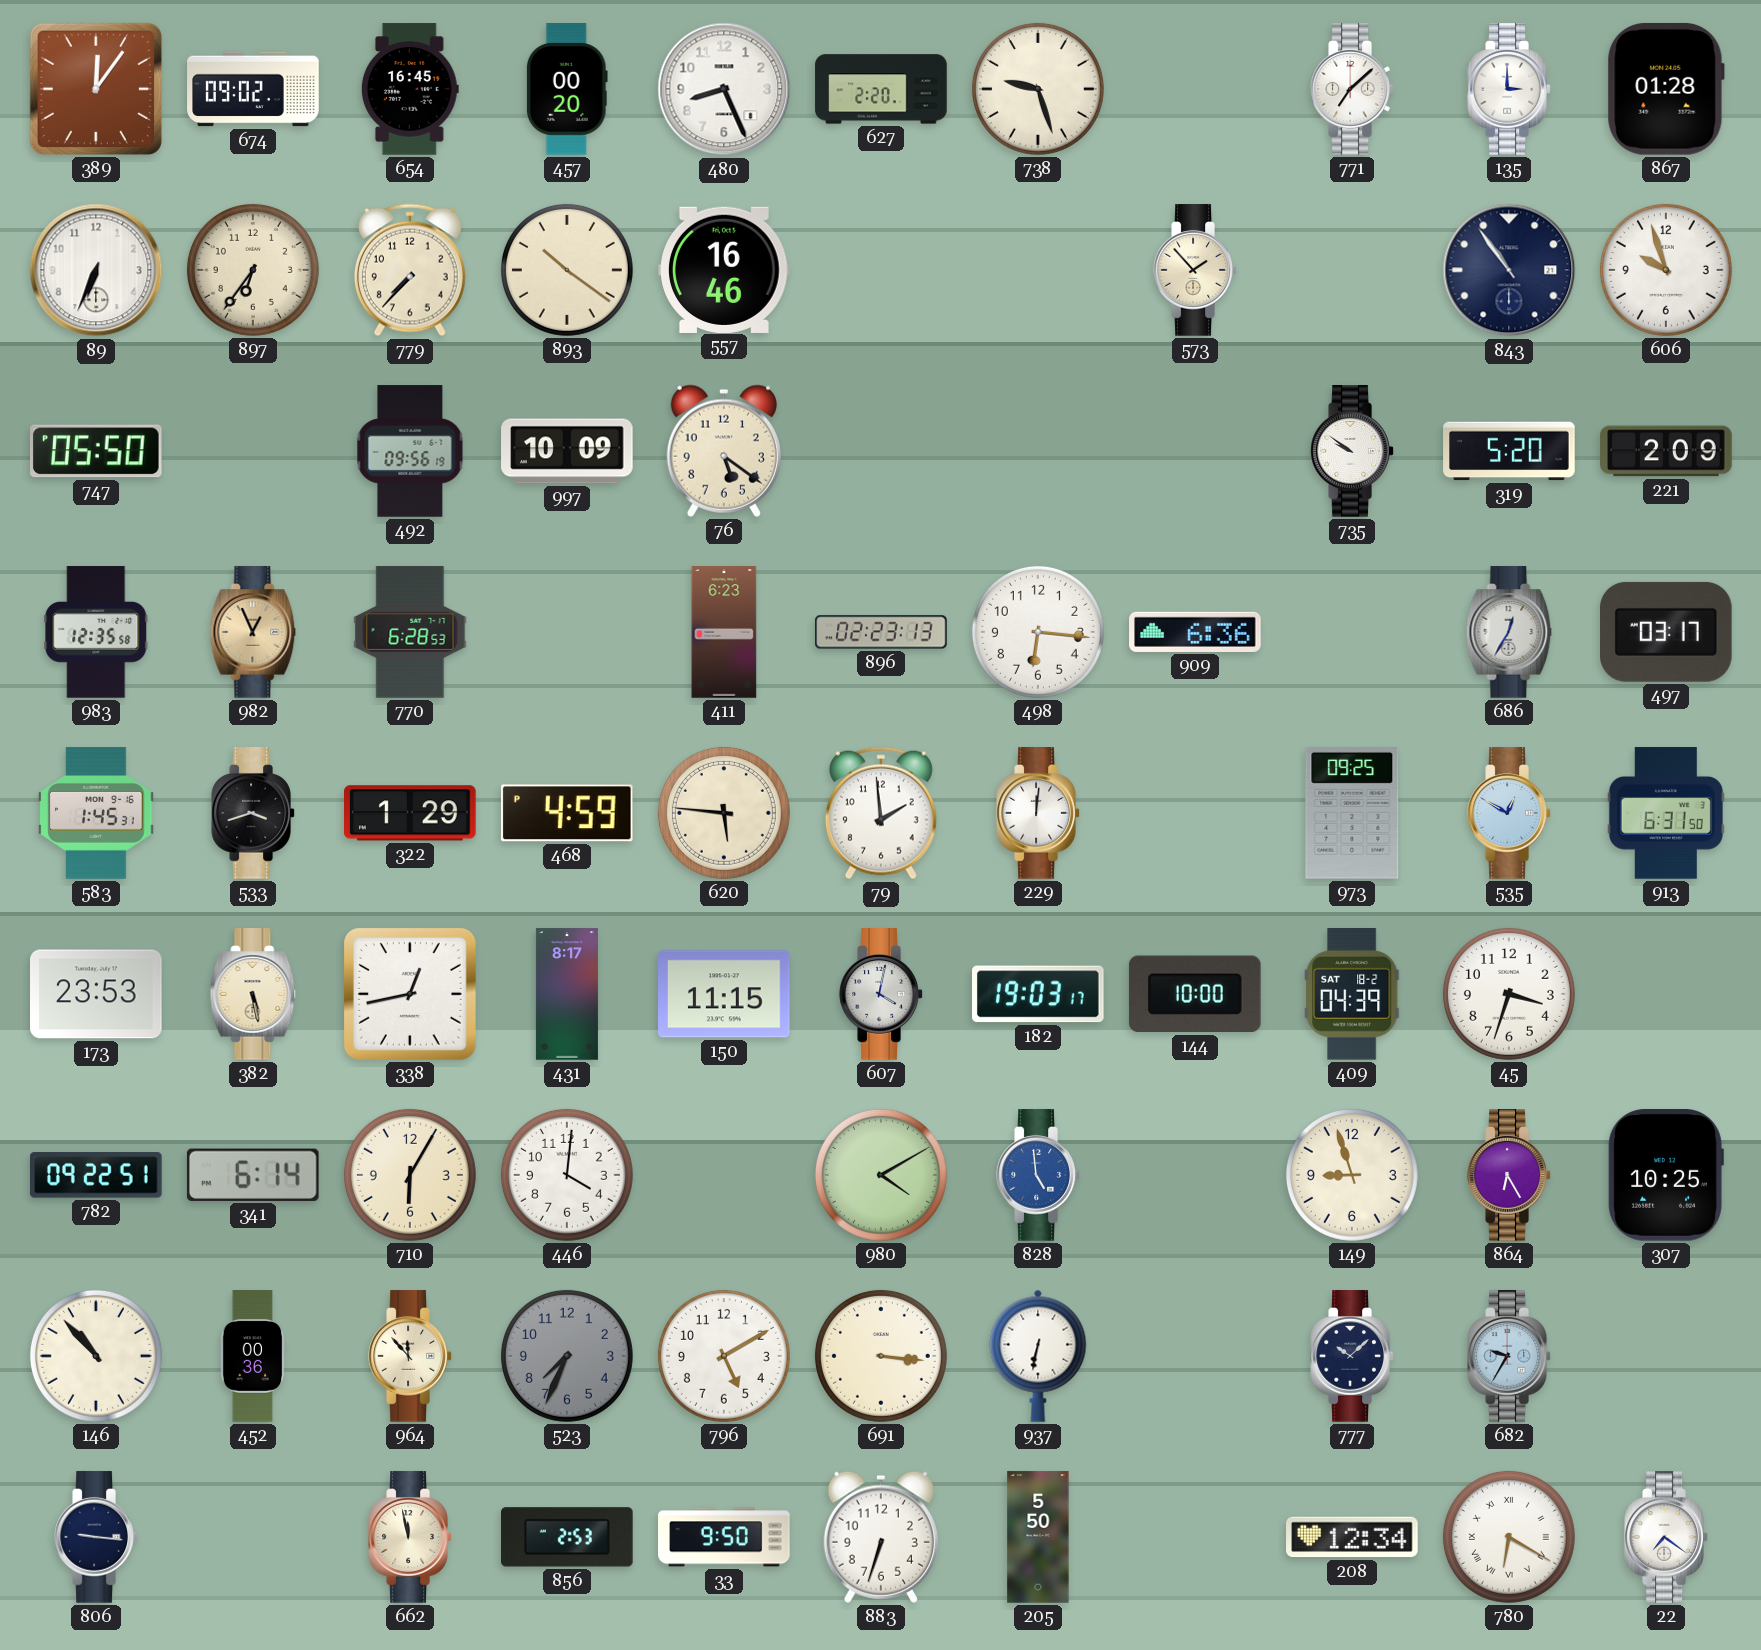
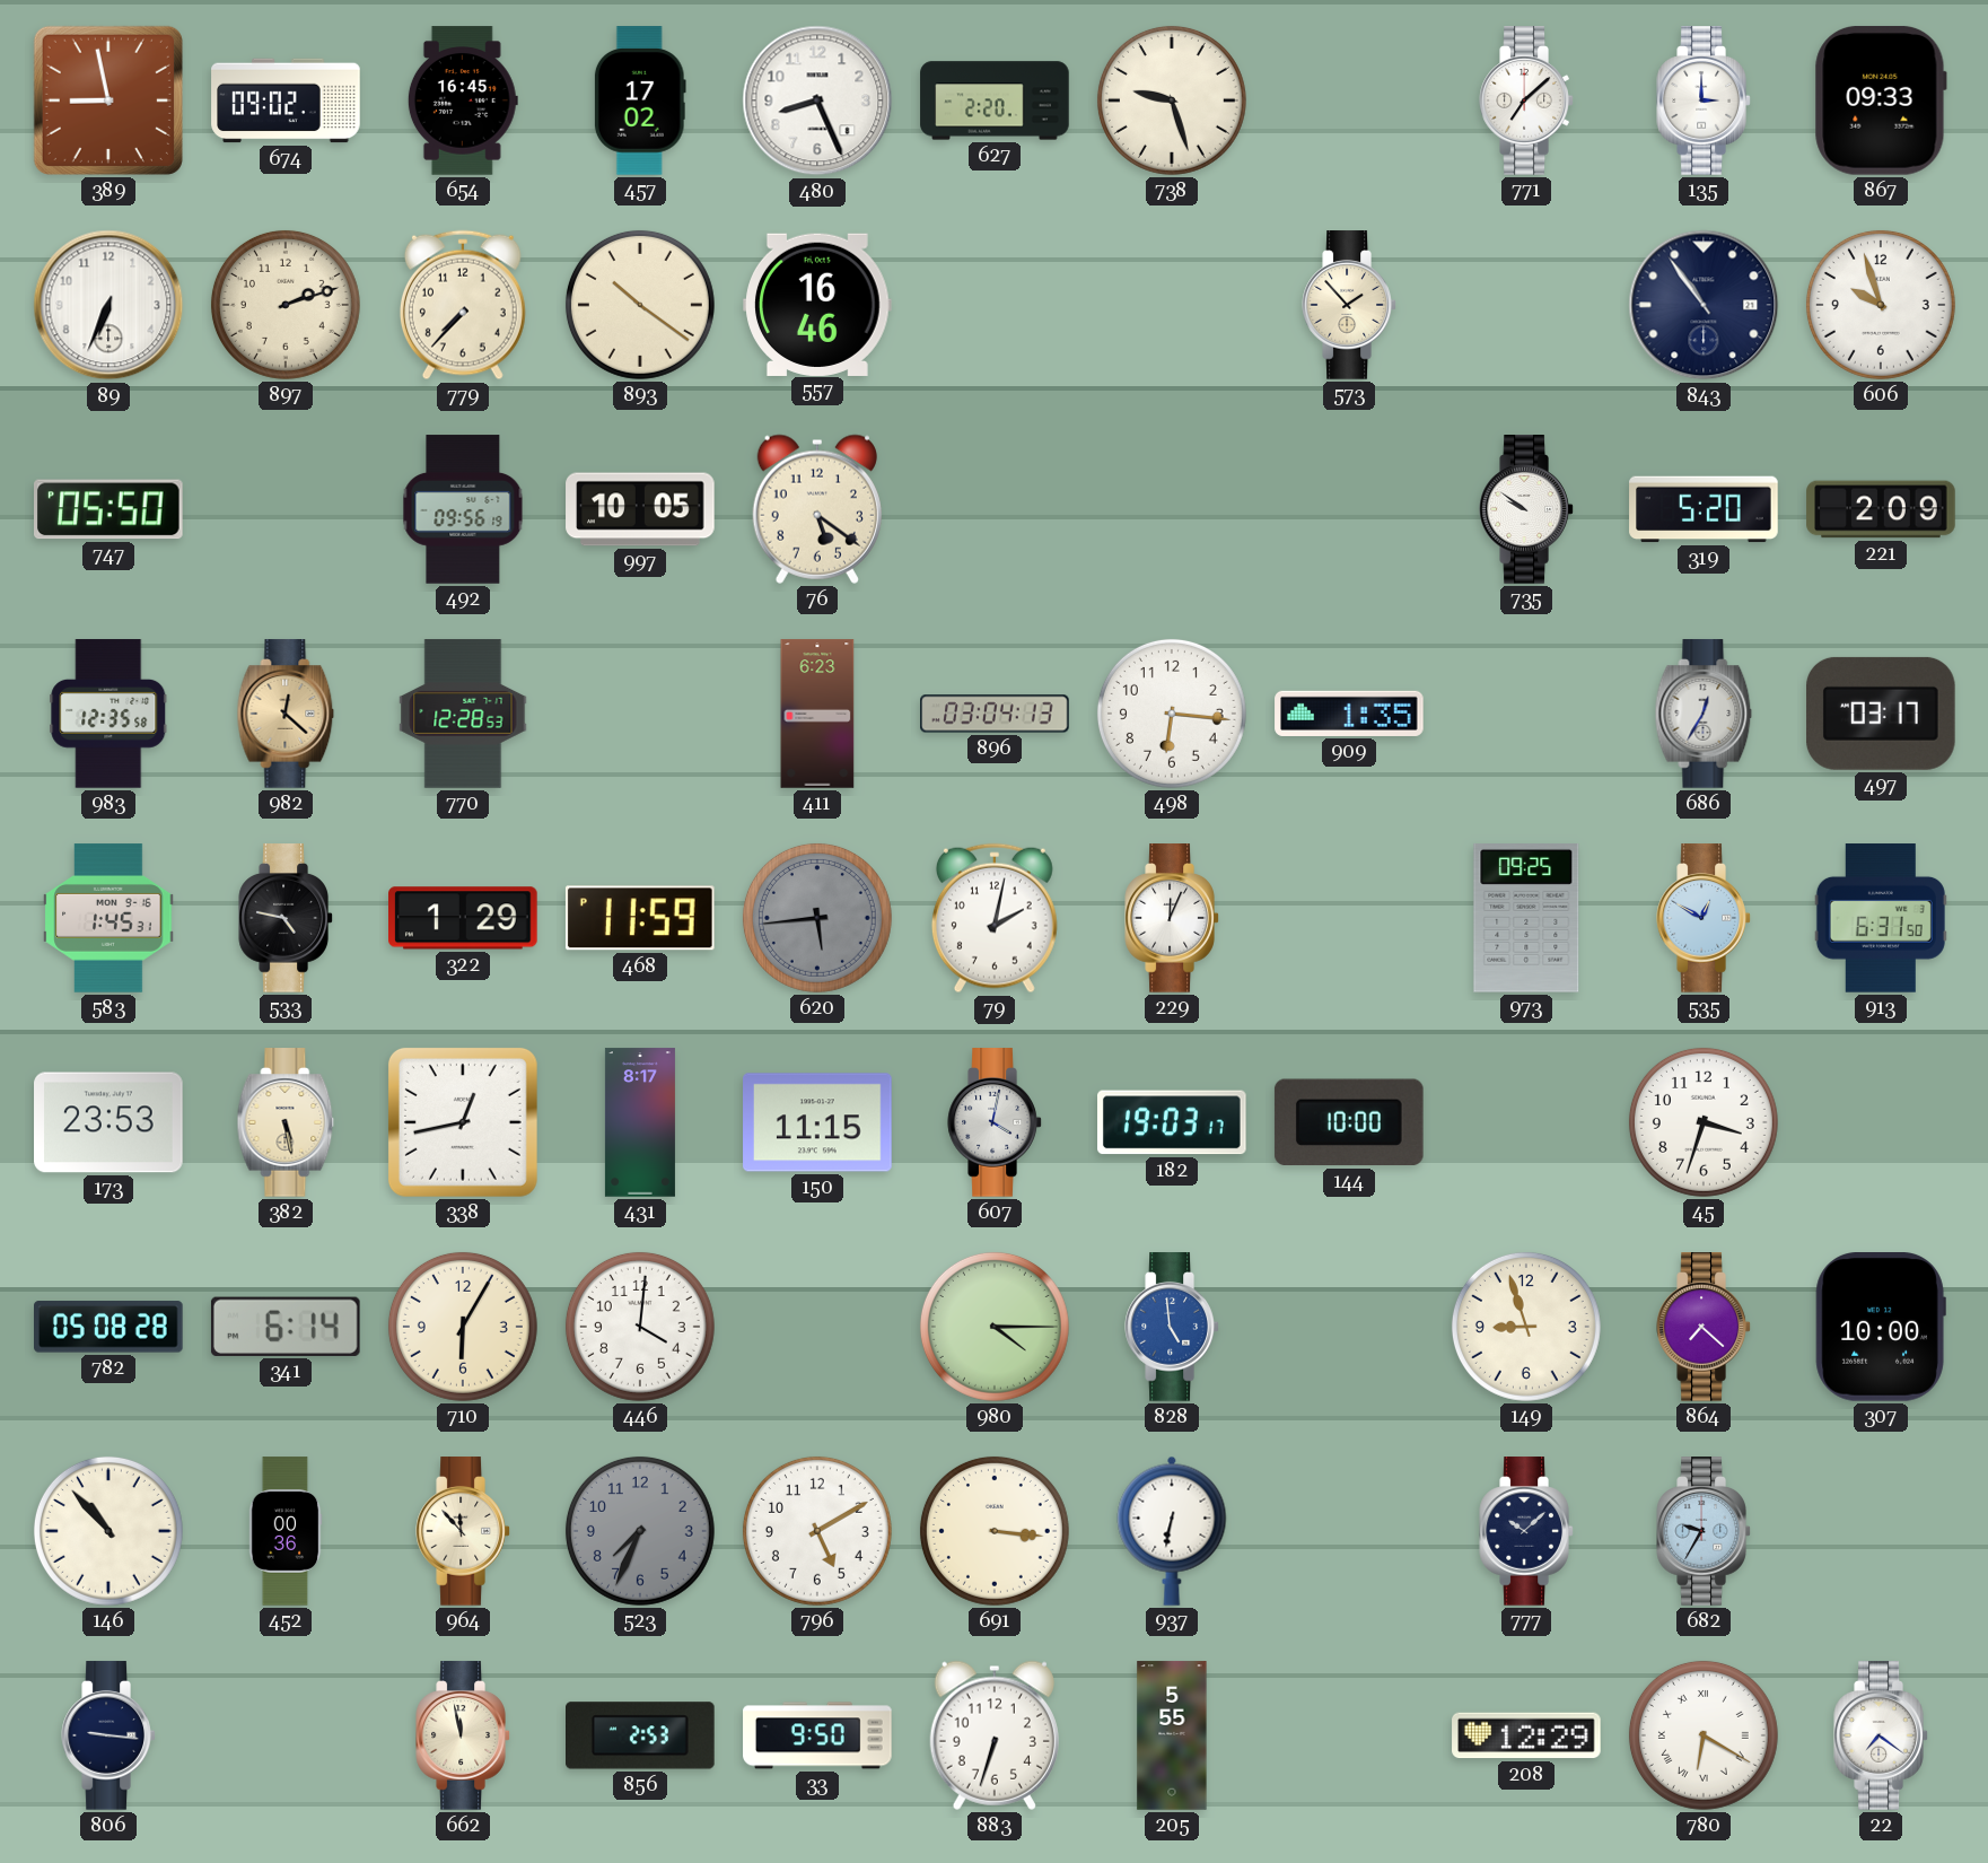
389: 12:06 -> 8:58
457: 00:20 -> 17:02
867: 01:28 -> 09:33
897: 6:36 -> 2:12
997: 10:09 -> 10:05
982: 12:56 -> 12:22
770: 6:28 -> 12:28
896: 02:23 -> 03:04
909: 6:36 -> 1:35
533: 3:42 -> 4:47
468: 4:59 -> 11:59
620: 5:46 -> 5:44
620 dial: cream -> grey
79: 1:59 -> 2:02
229: 12:01 -> 12:04
409: 04:39 -> none
782: 09:22 -> 05:08
980: 4:10 -> 4:15
864: 6:25 -> 7:22
307: 10:25 -> 10:00
205: 5:50 -> 5:55
208: 12:34 -> 12:29
